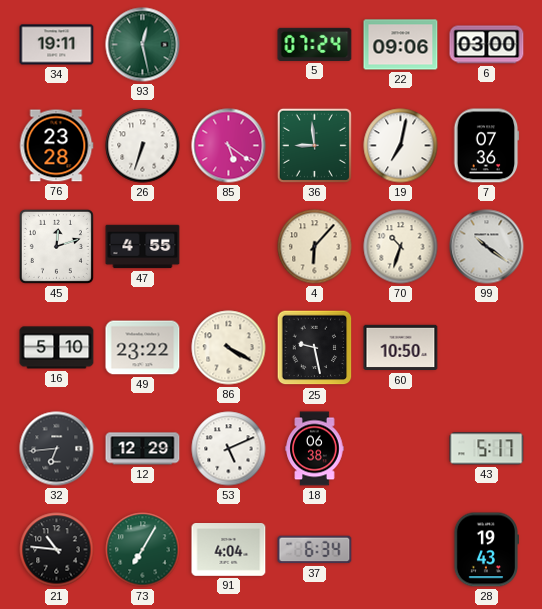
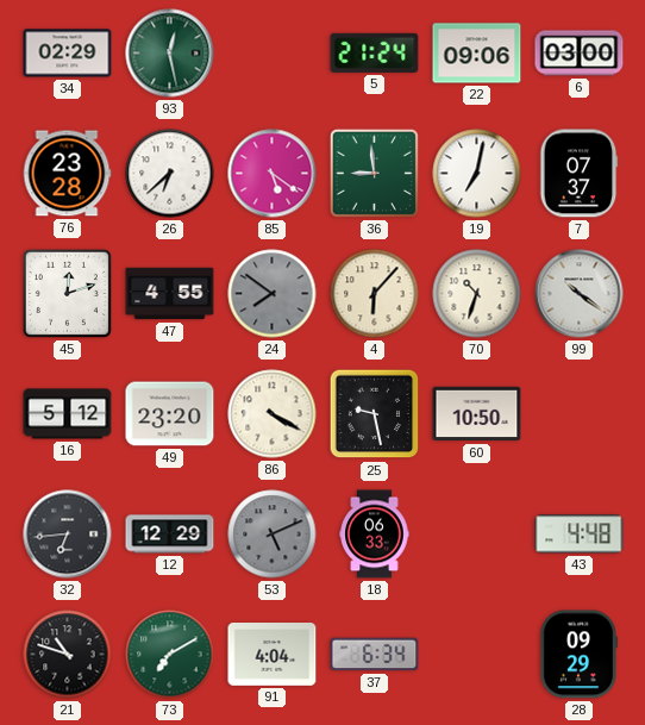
34: 19:11 -> 02:29
5: 07:24 -> 21:24
26: 6:33 -> 6:38
7: 07:36 -> 07:37
24: none -> 7:51
16: 5:10 -> 5:12
49: 23:22 -> 23:20
53 dial: white -> grey
18: 06:38 -> 06:33
43: 5:17 -> 4:48
21: 10:46 -> 10:48
73: 7:05 -> 7:10
28: 19:43 -> 09:29
